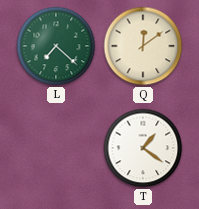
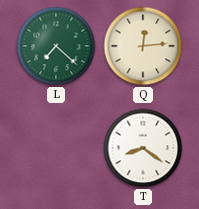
Q: 12:09 -> 12:14
T: 1:21 -> 8:21
